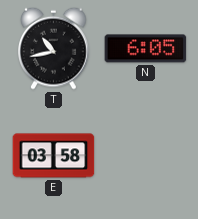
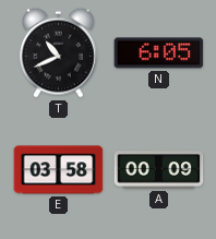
T: 10:43 -> 10:41
A: none -> 00:09
